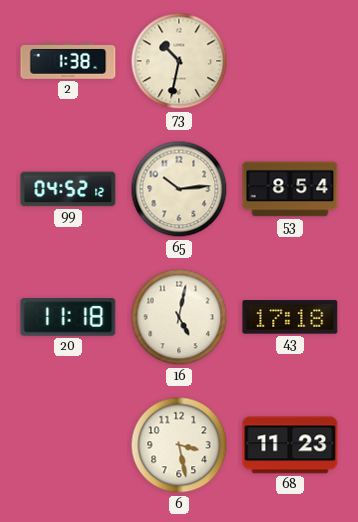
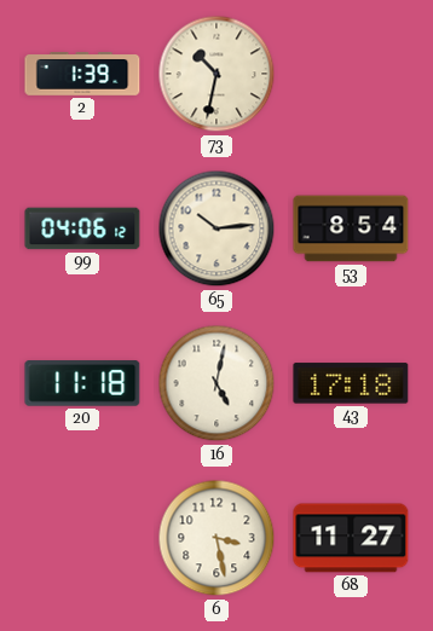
2: 1:38 -> 1:39
99: 04:52 -> 04:06
68: 11:23 -> 11:27
